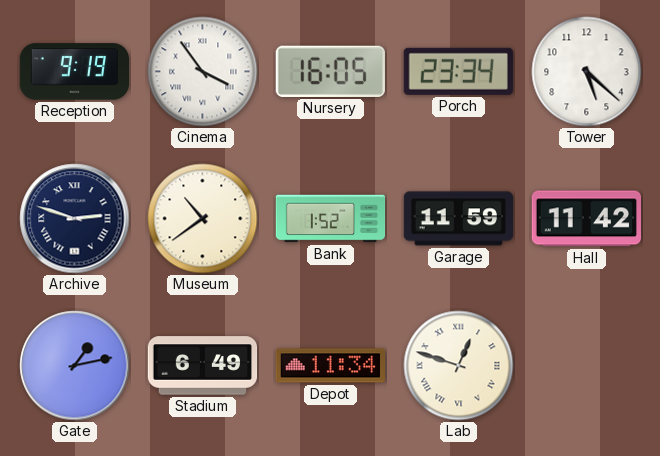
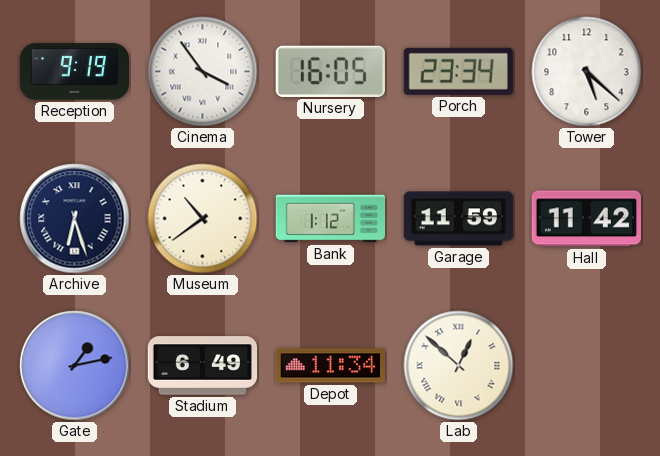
Archive: 2:48 -> 6:27
Bank: 1:52 -> 1:12
Lab: 12:48 -> 12:52
